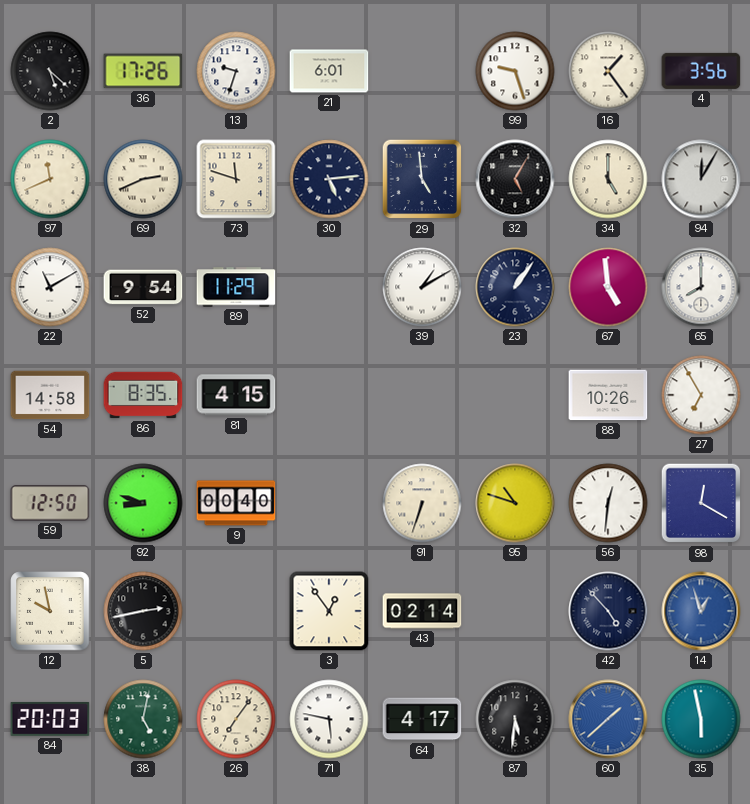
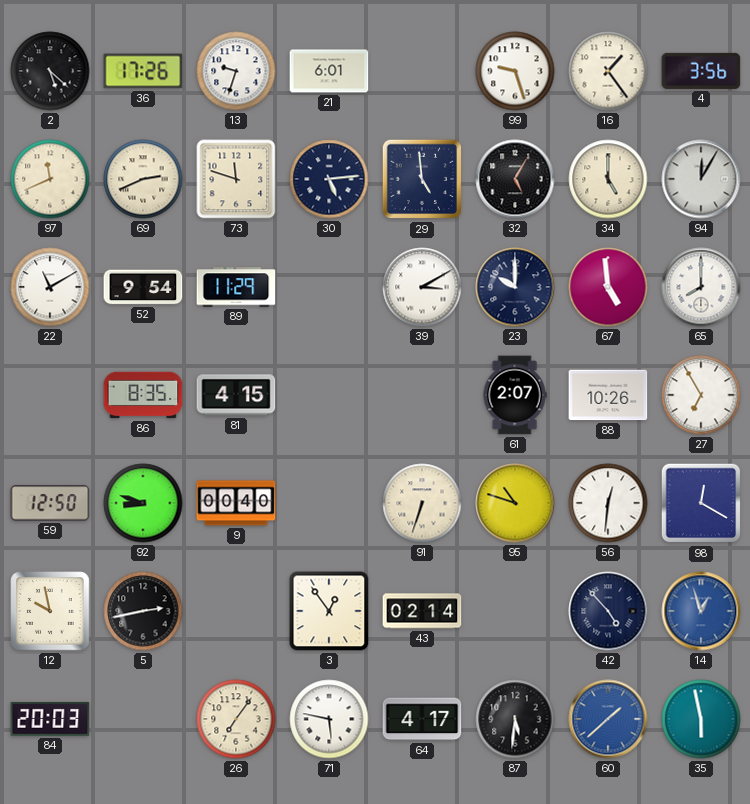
39: 1:10 -> 3:10
23: 1:06 -> 10:00
54: 14:58 -> none
61: none -> 2:07
38: 5:02 -> none
